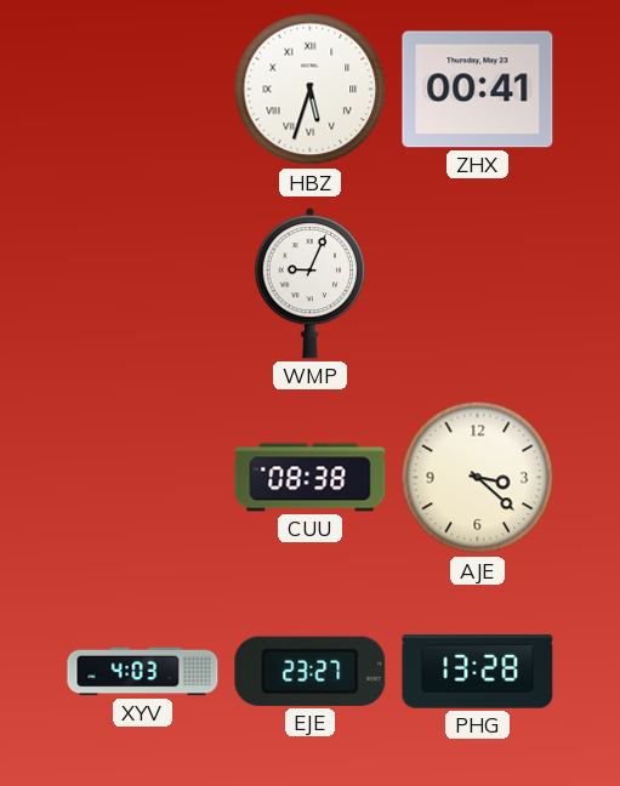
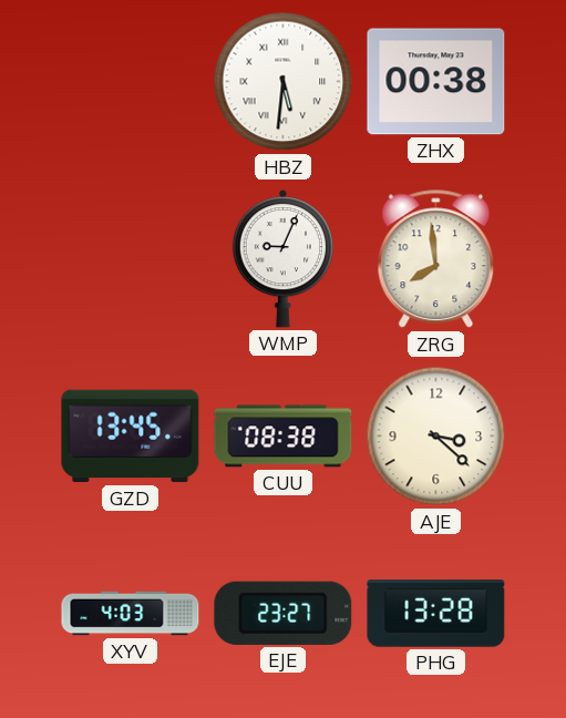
HBZ: 5:33 -> 5:31
ZHX: 00:41 -> 00:38
ZRG: none -> 7:59
GZD: none -> 13:45
